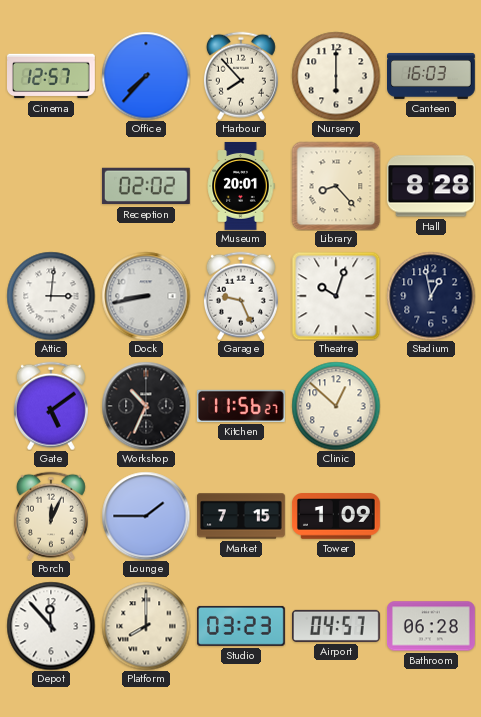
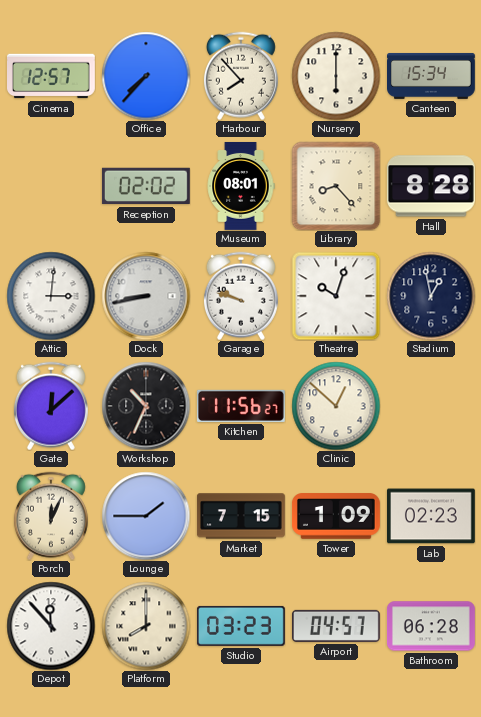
Canteen: 16:03 -> 15:34
Museum: 20:01 -> 08:01
Garage: 9:26 -> 9:48
Gate: 5:09 -> 12:08
Lab: none -> 02:23
